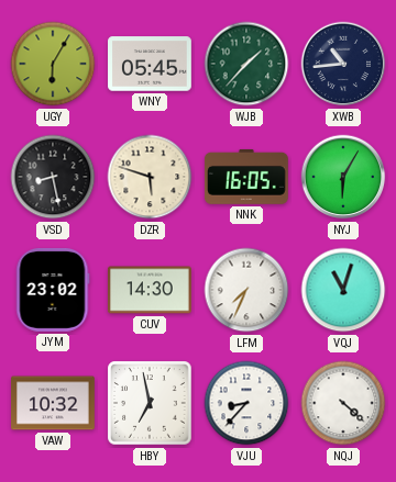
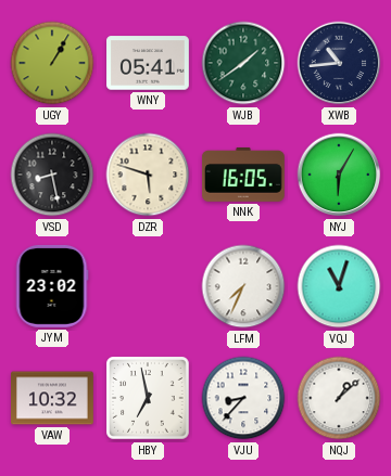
UGY: 6:05 -> 1:05
WNY: 05:45 -> 05:41
WJB: 1:37 -> 1:39
CUV: 14:30 -> none
NQJ: 4:22 -> 1:08
